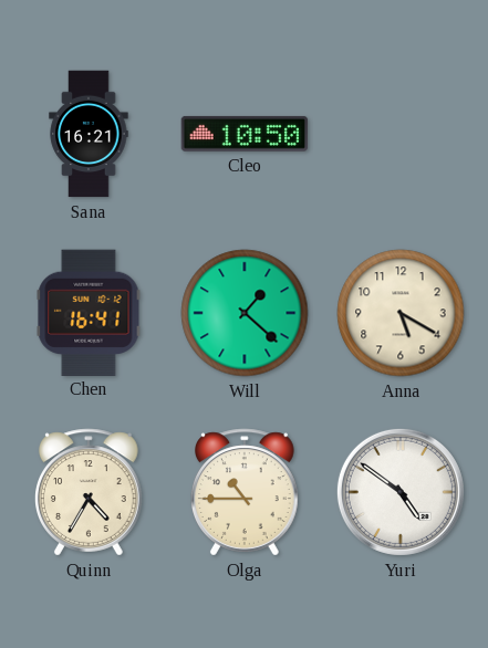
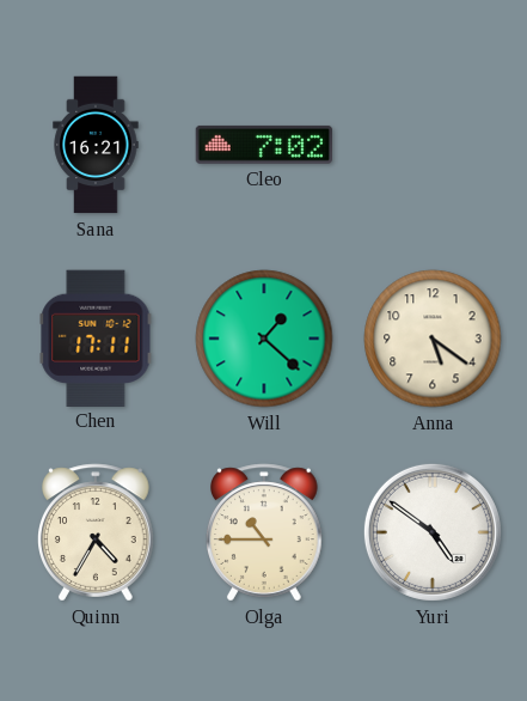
Cleo: 10:50 -> 7:02
Chen: 16:41 -> 17:11
Anna: 5:20 -> 5:21
